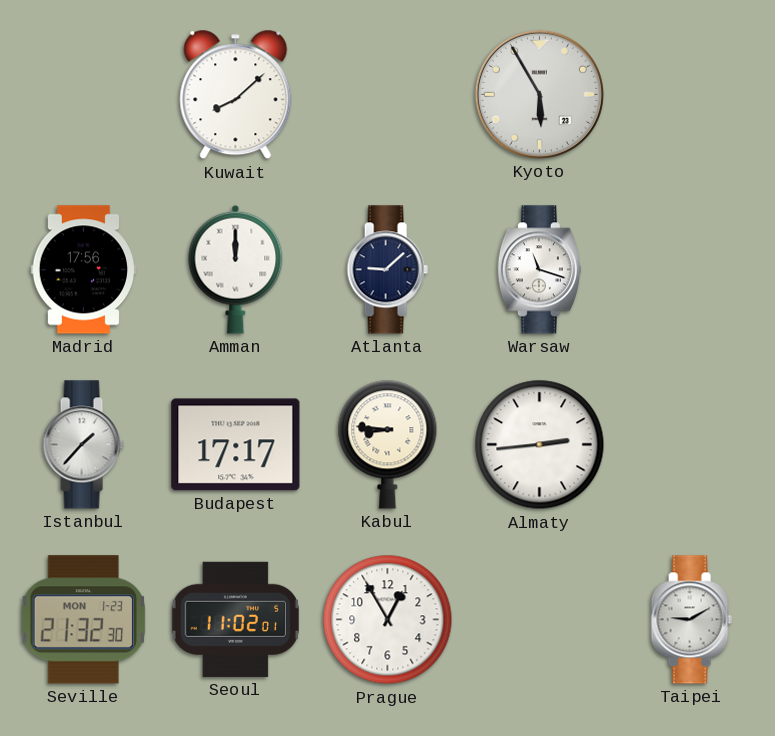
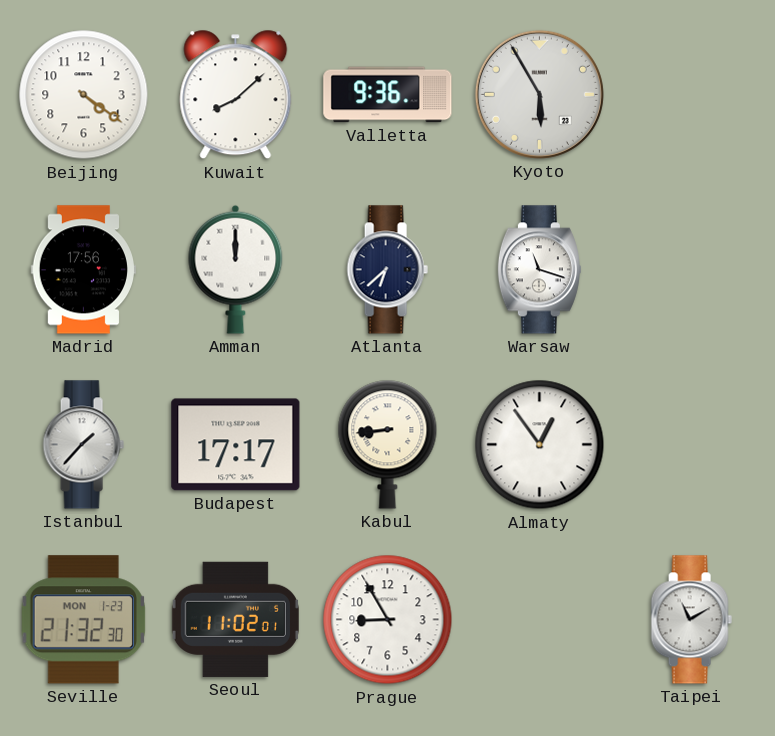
Beijing: none -> 4:21
Valletta: none -> 9:36
Atlanta: 9:08 -> 6:38
Kabul: 8:46 -> 8:44
Almaty: 2:44 -> 12:54
Prague: 12:55 -> 8:55
Taipei: 9:10 -> 11:10
